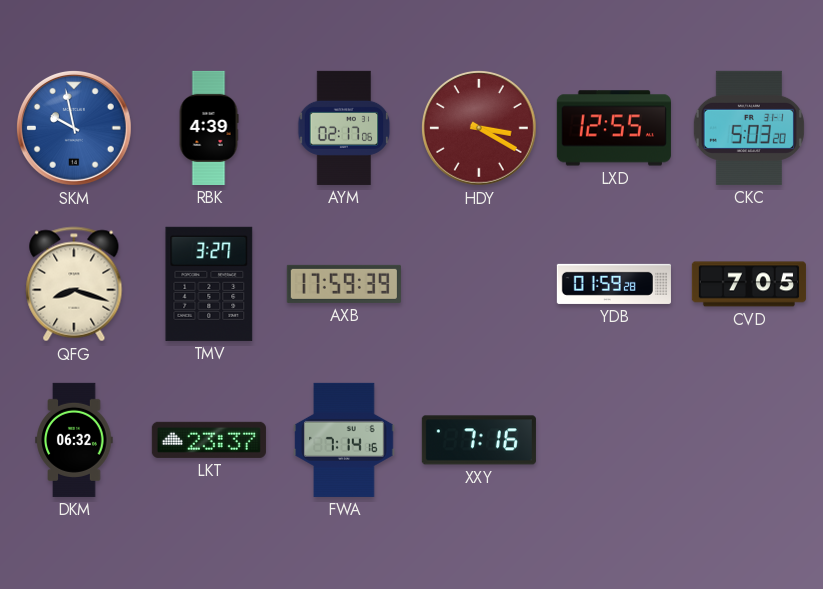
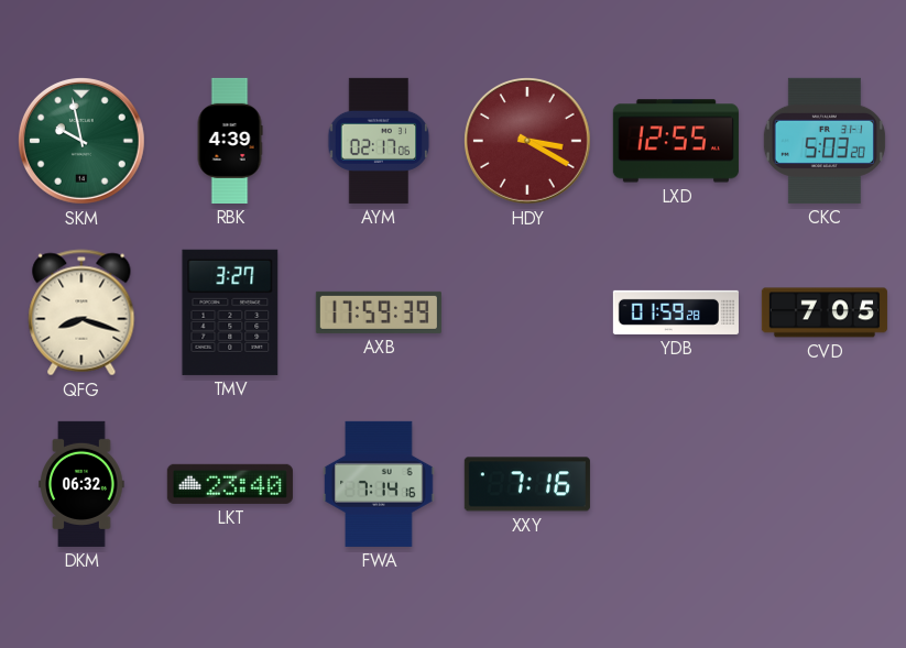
SKM dial: blue -> green
LKT: 23:37 -> 23:40
